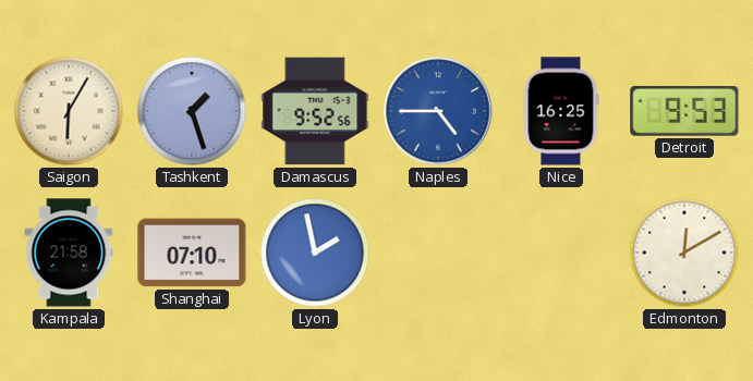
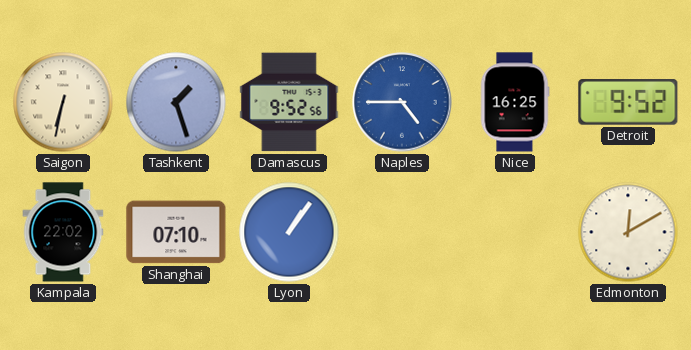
Saigon: 6:05 -> 6:32
Detroit: 9:53 -> 9:52
Kampala: 21:58 -> 22:02
Lyon: 1:58 -> 1:06
